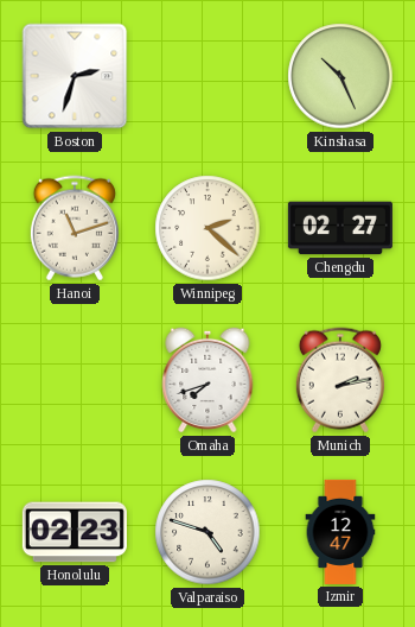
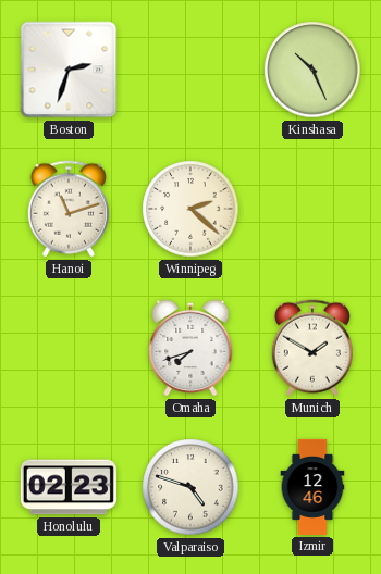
Chengdu: 02:27 -> none
Munich: 2:13 -> 1:50
Izmir: 12:47 -> 12:46
